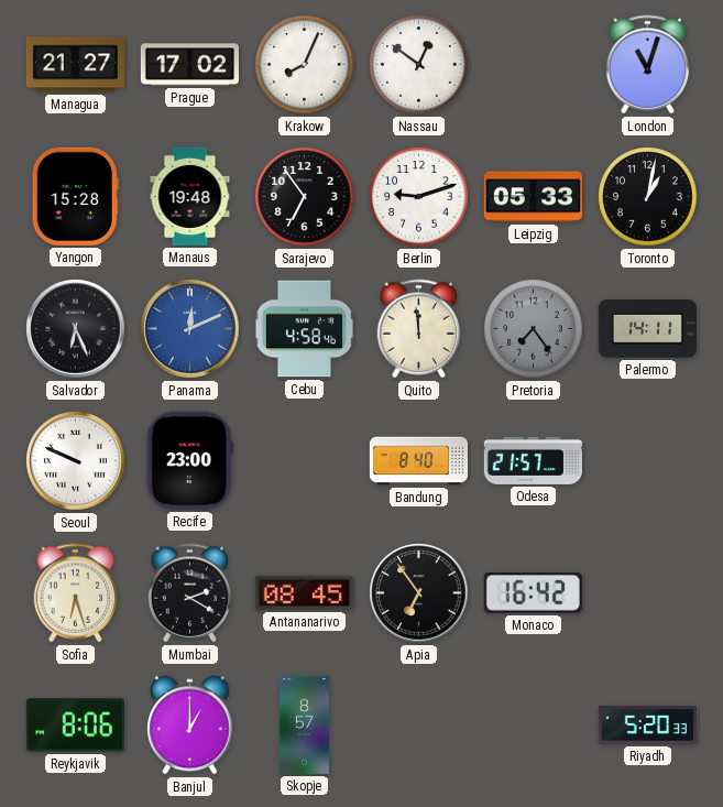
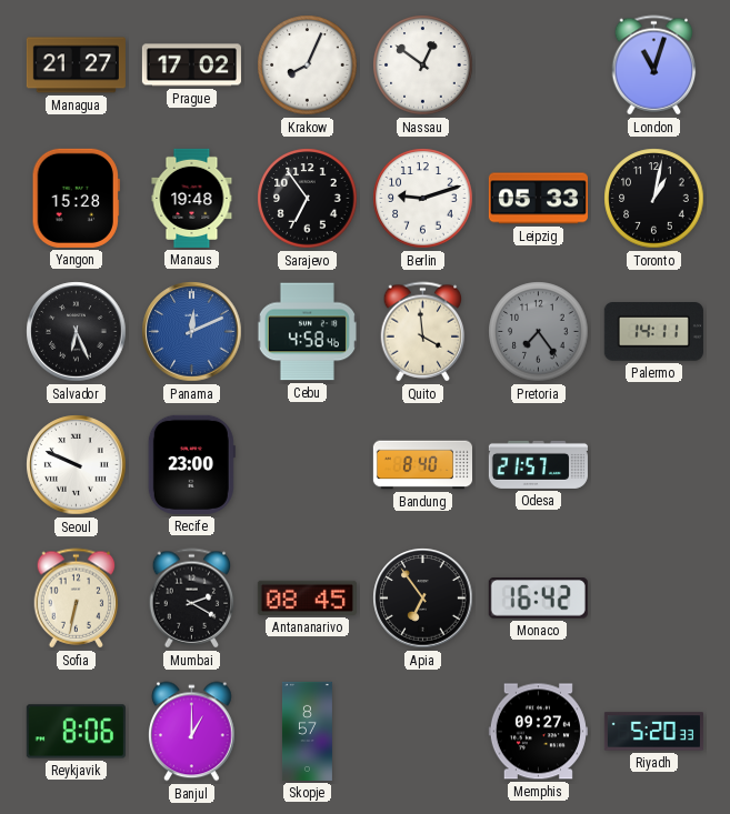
Quito: 11:59 -> 3:59
Sofia: 6:27 -> 6:32
Memphis: none -> 09:27
